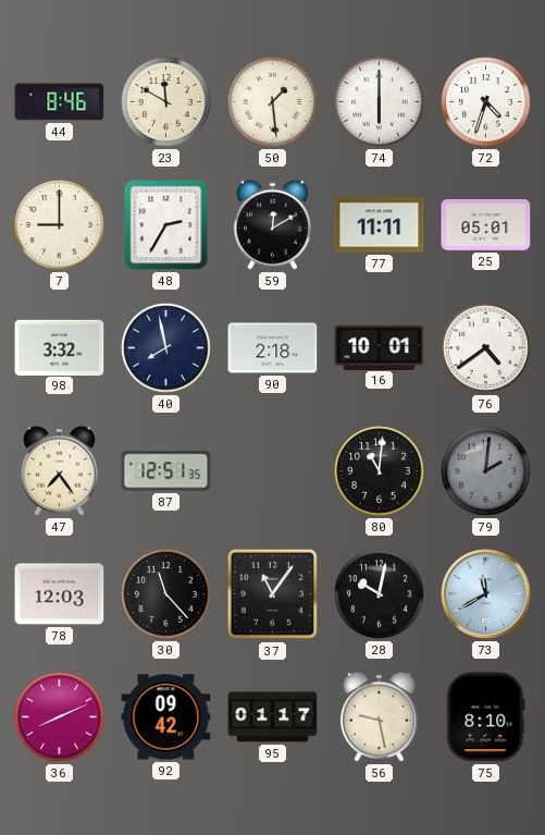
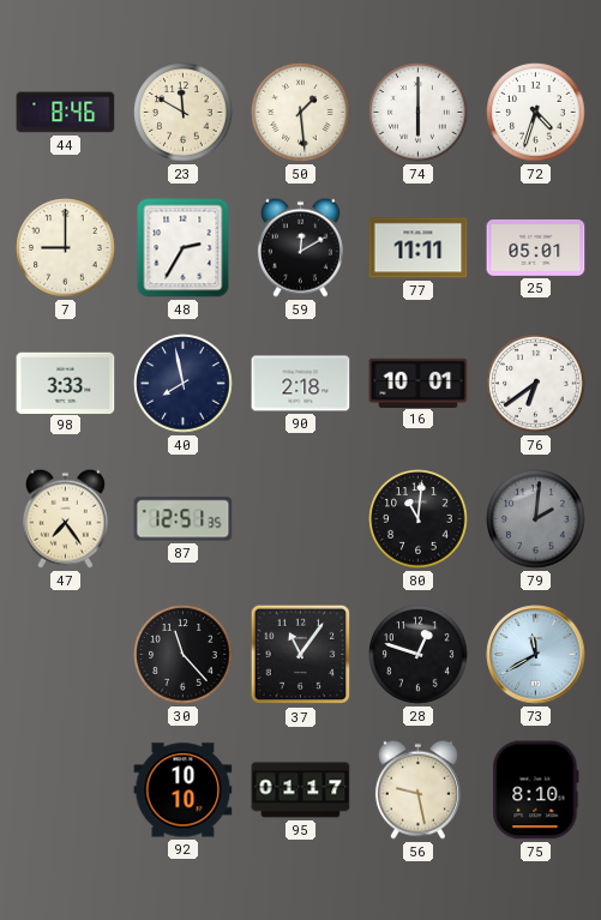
98: 3:32 -> 3:33
76: 4:39 -> 6:39
78: 12:03 -> none
28: 10:02 -> 12:48
36: 8:11 -> none
92: 09:42 -> 10:10
